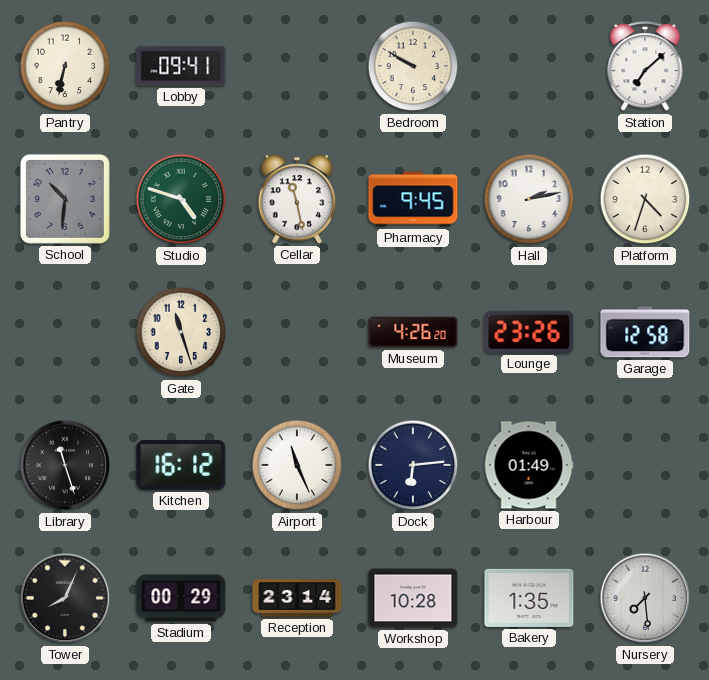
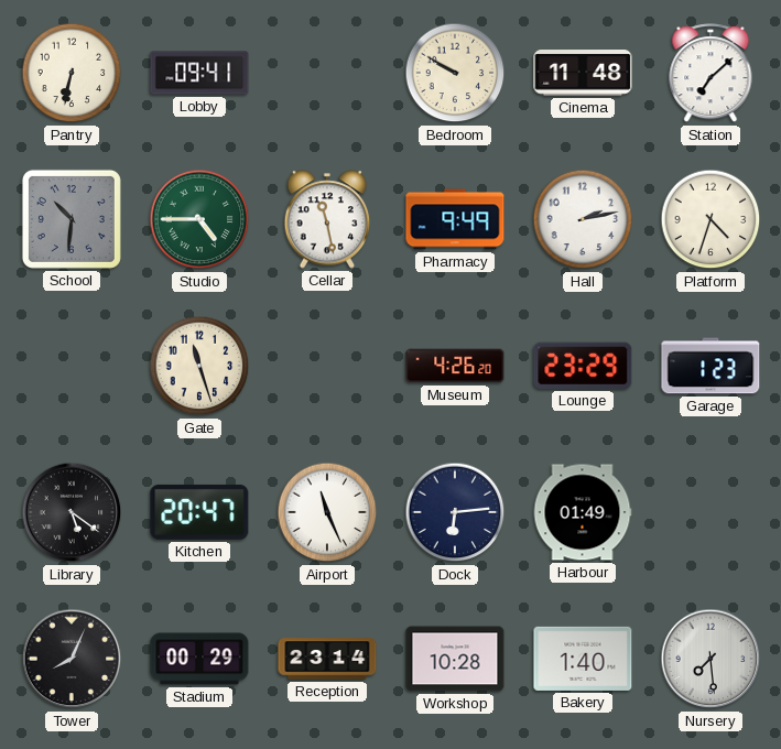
Cinema: none -> 11:48
Studio: 4:48 -> 4:45
Pharmacy: 9:45 -> 9:49
Lounge: 23:26 -> 23:29
Garage: 12:58 -> 1:23
Library: 11:27 -> 5:21
Kitchen: 16:12 -> 20:47
Bakery: 1:35 -> 1:40
